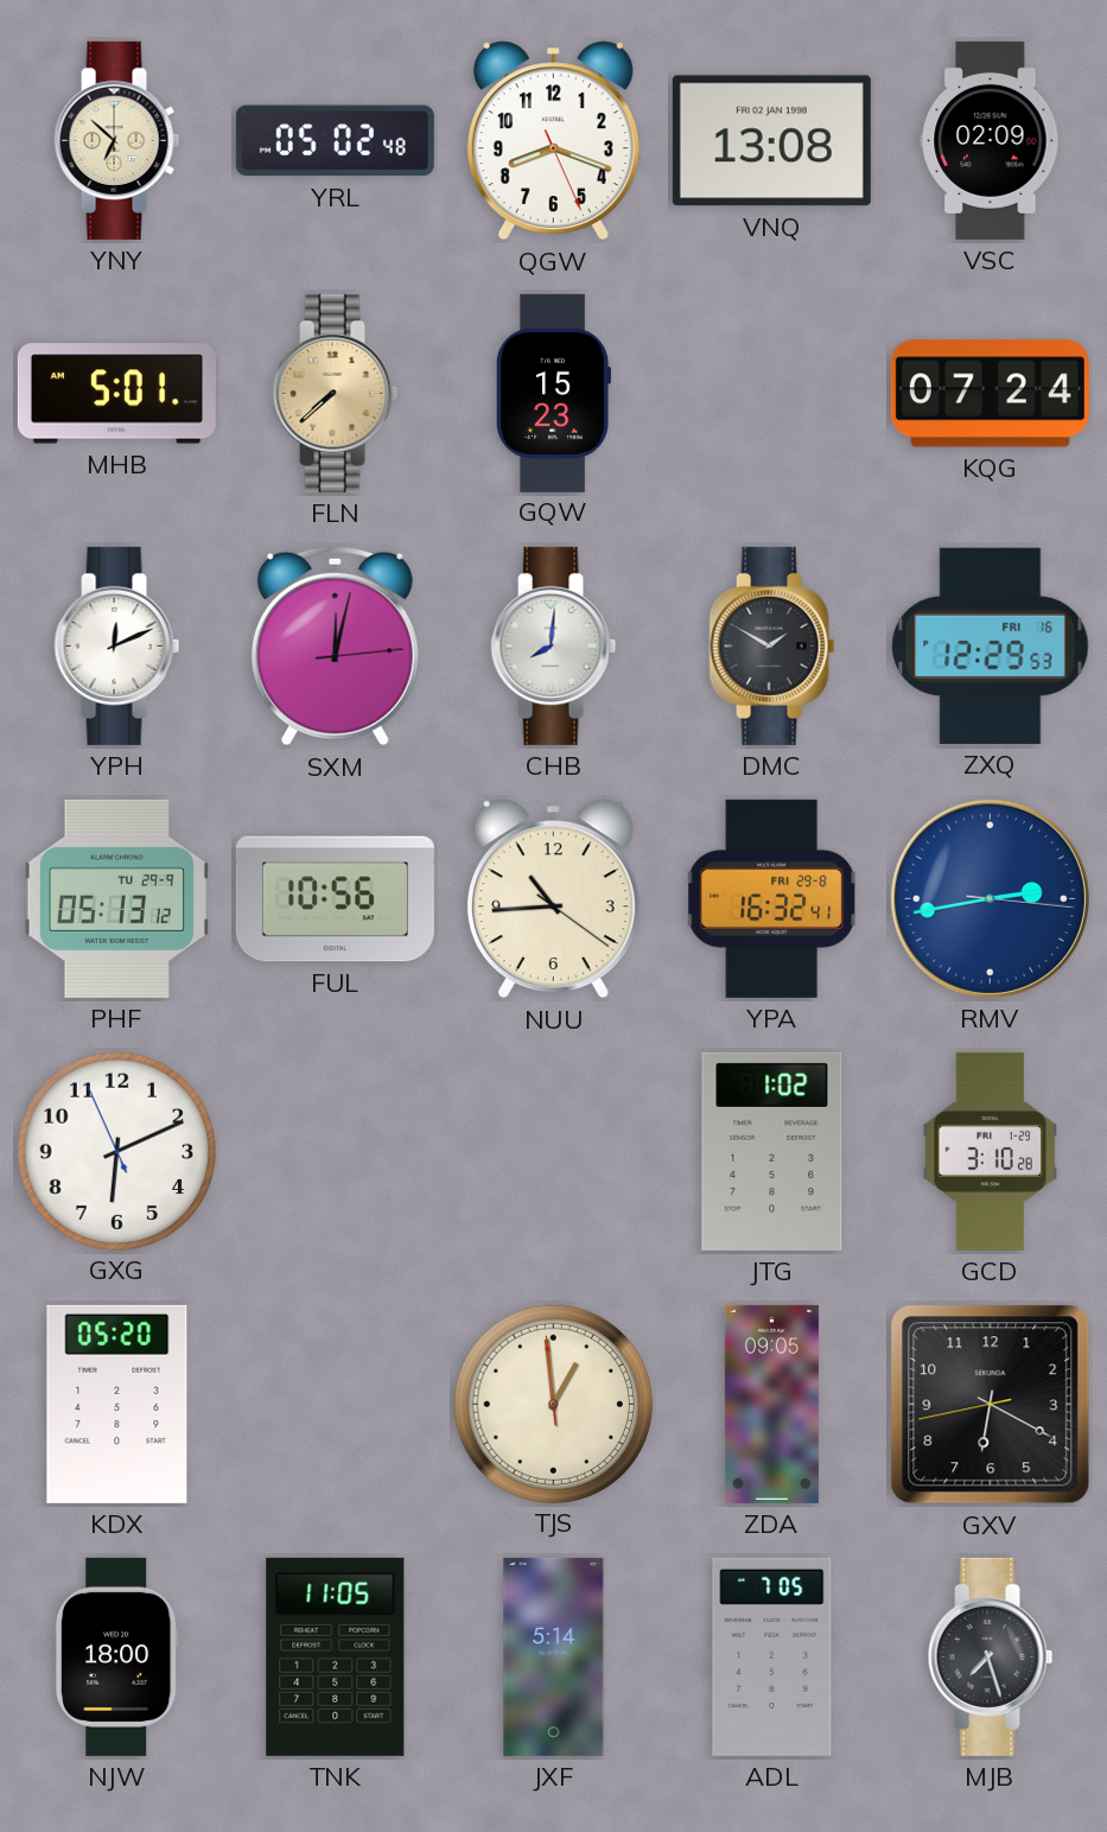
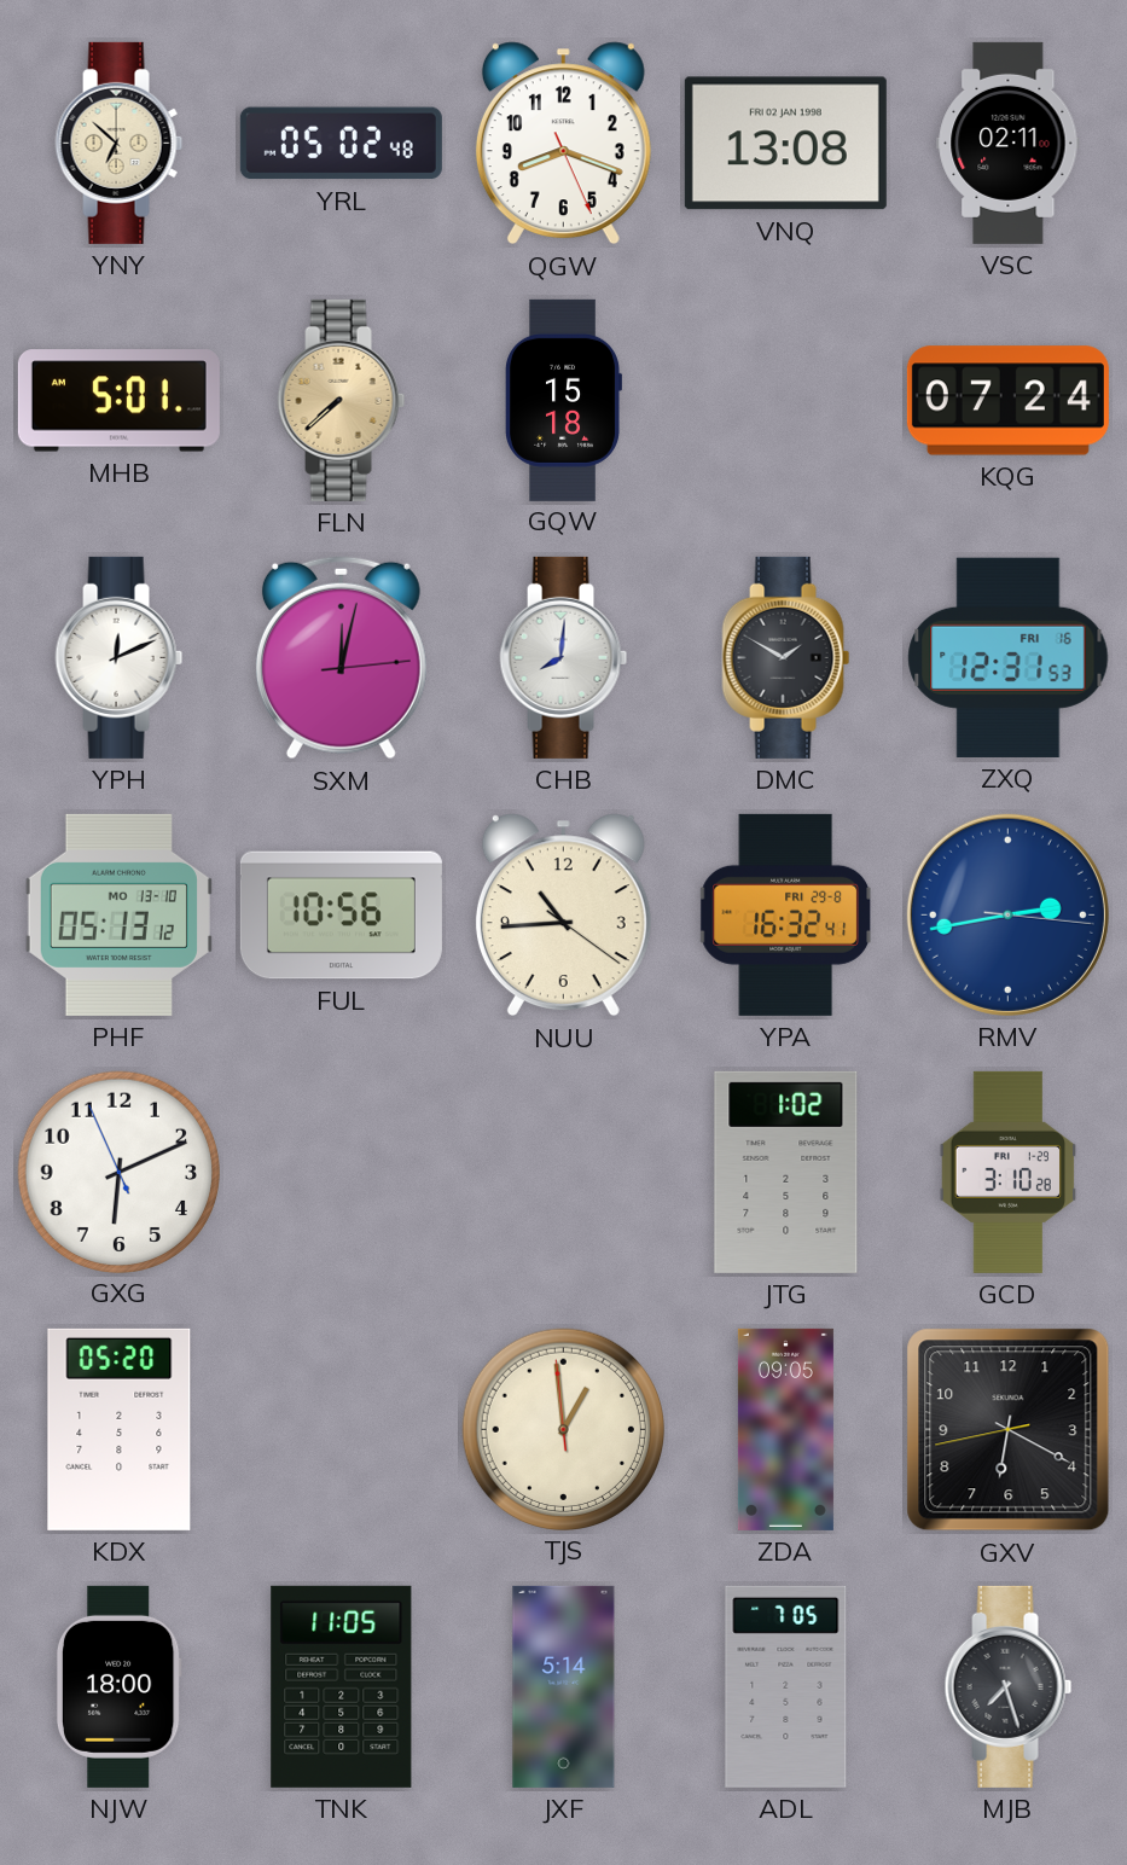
VSC: 02:09 -> 02:11
GQW: 15:23 -> 15:18
ZXQ: 12:29 -> 12:31
PHF date: TU 29-9 -> MO 13-10
